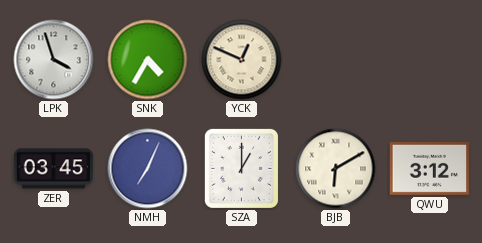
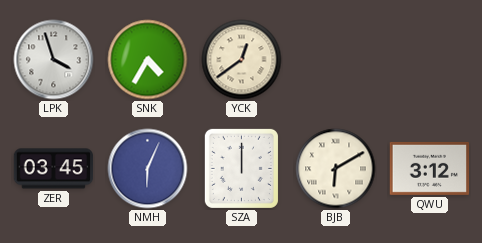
YCK: 12:49 -> 12:39
NMH: 7:04 -> 6:04
SZA: 1:00 -> 12:00
